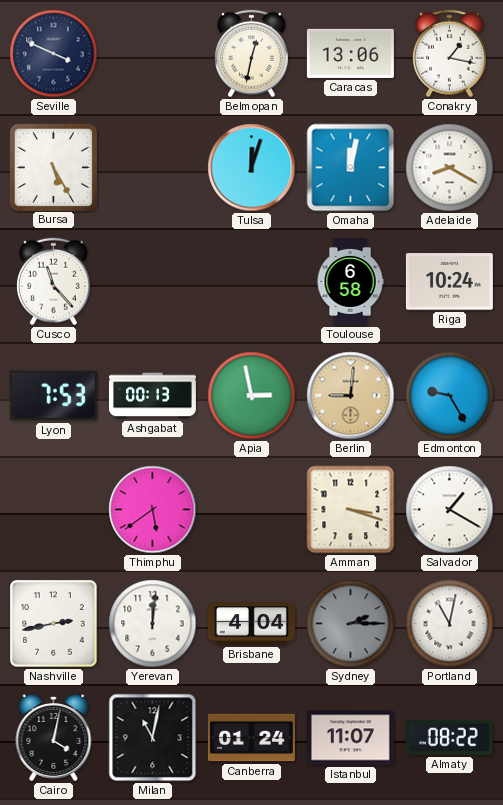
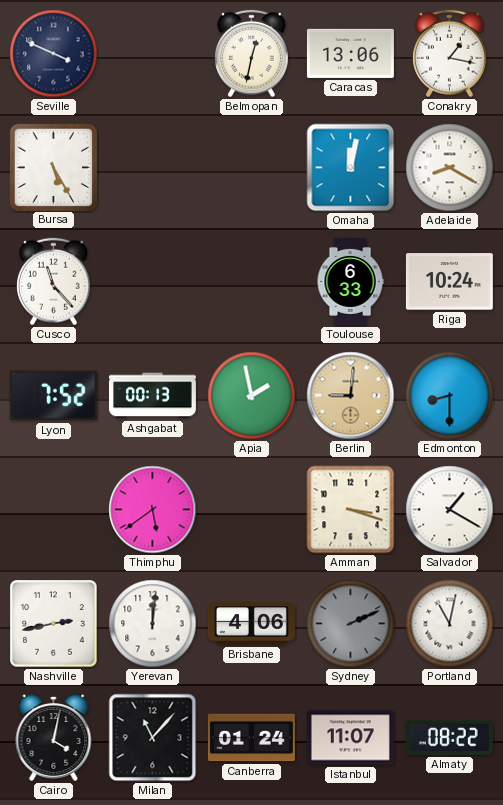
Tulsa: 12:03 -> none
Toulouse: 6:58 -> 6:33
Lyon: 7:53 -> 7:52
Apia: 2:58 -> 1:58
Edmonton: 9:25 -> 8:30
Brisbane: 4:04 -> 4:06
Sydney: 2:15 -> 2:11
Milan: 11:02 -> 11:07
